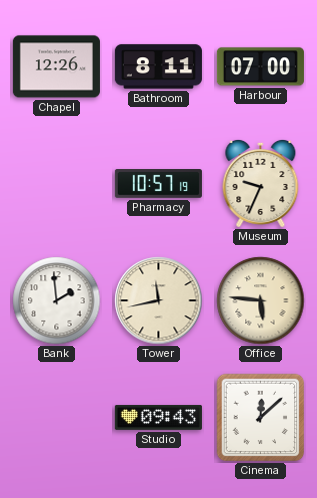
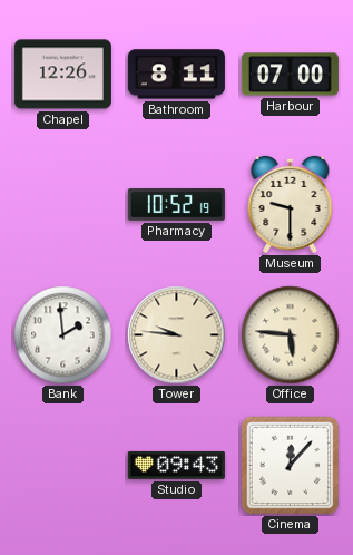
Pharmacy: 10:57 -> 10:52
Museum: 9:34 -> 9:30
Tower: 11:43 -> 9:46
Cinema: 12:08 -> 12:07
